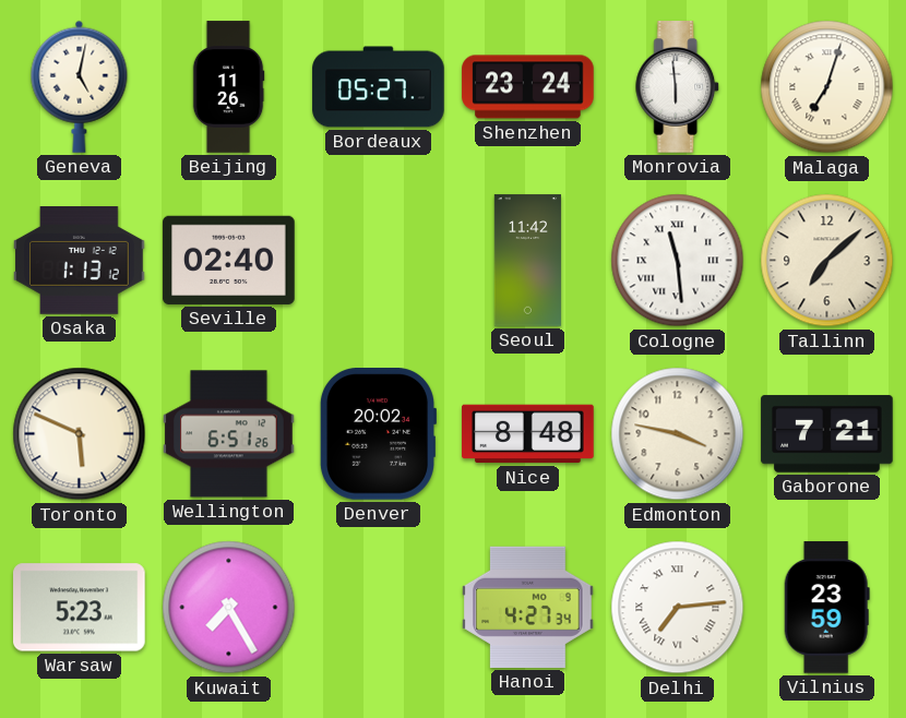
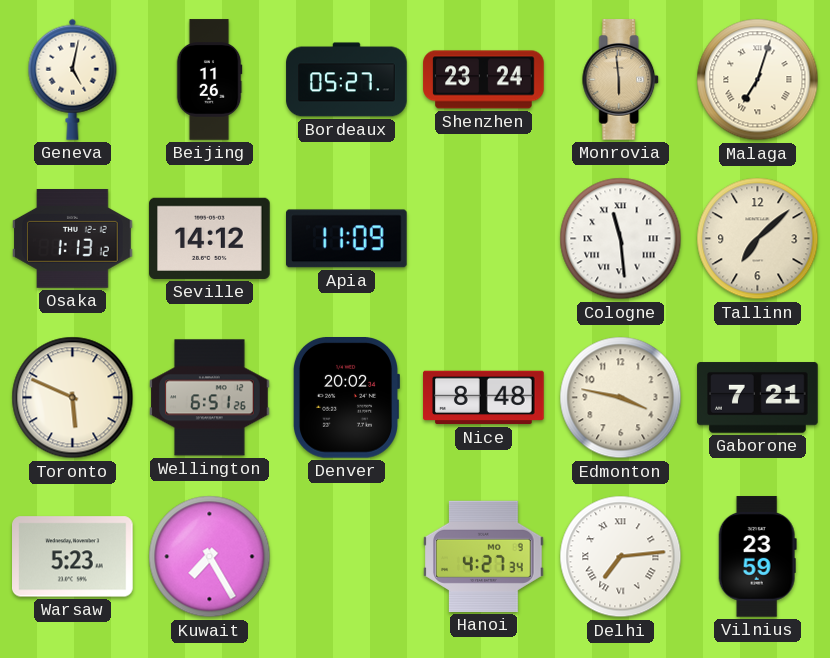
Monrovia dial: white -> champagne
Seville: 02:40 -> 14:12
Apia: none -> 11:09
Seoul: 11:42 -> none
